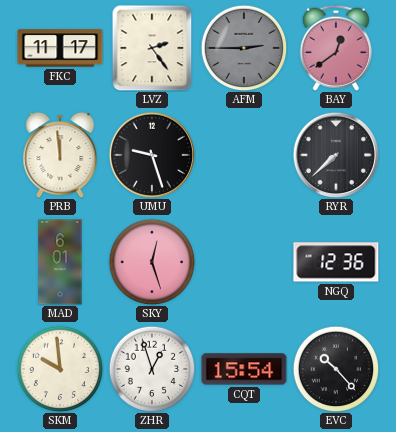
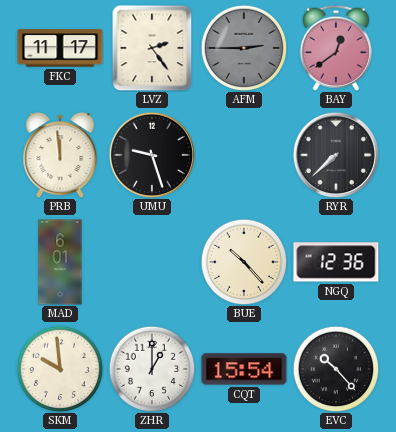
SKY: 12:27 -> none
BUE: none -> 10:23
ZHR: 12:57 -> 1:00
